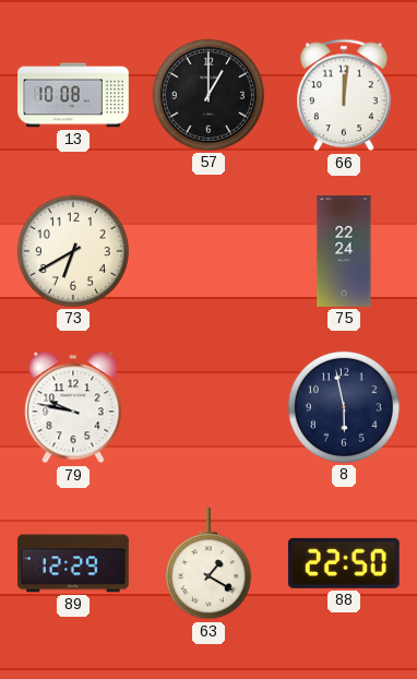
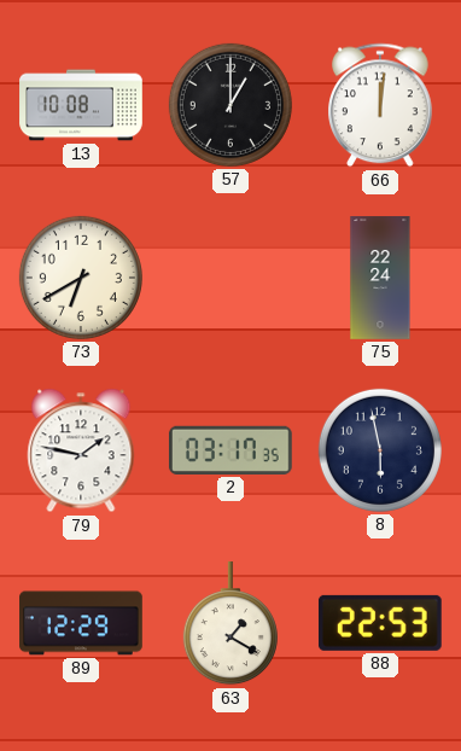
79: 9:47 -> 1:47
2: none -> 03:17
88: 22:50 -> 22:53
